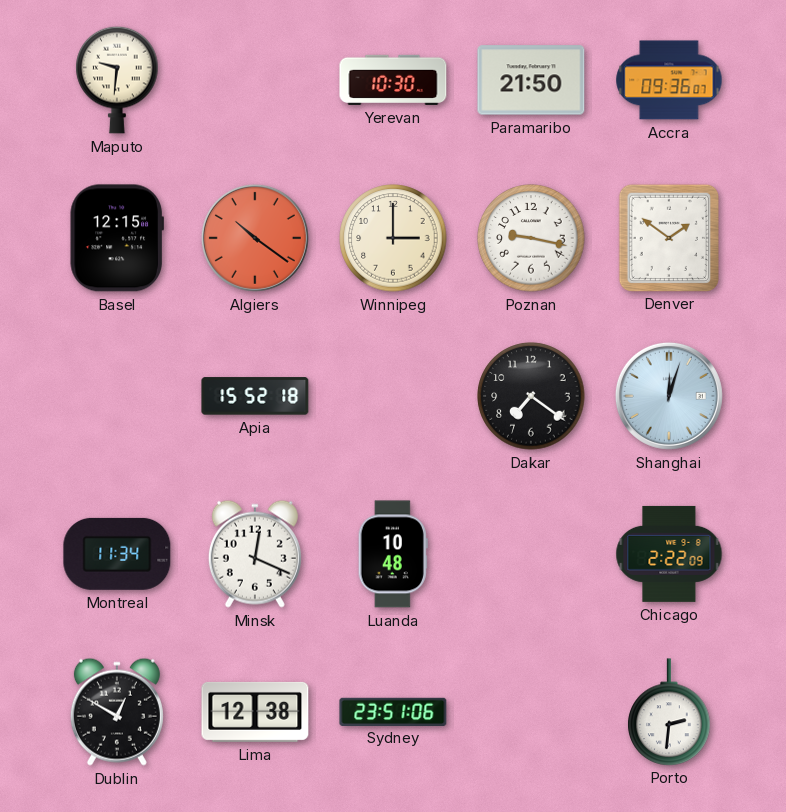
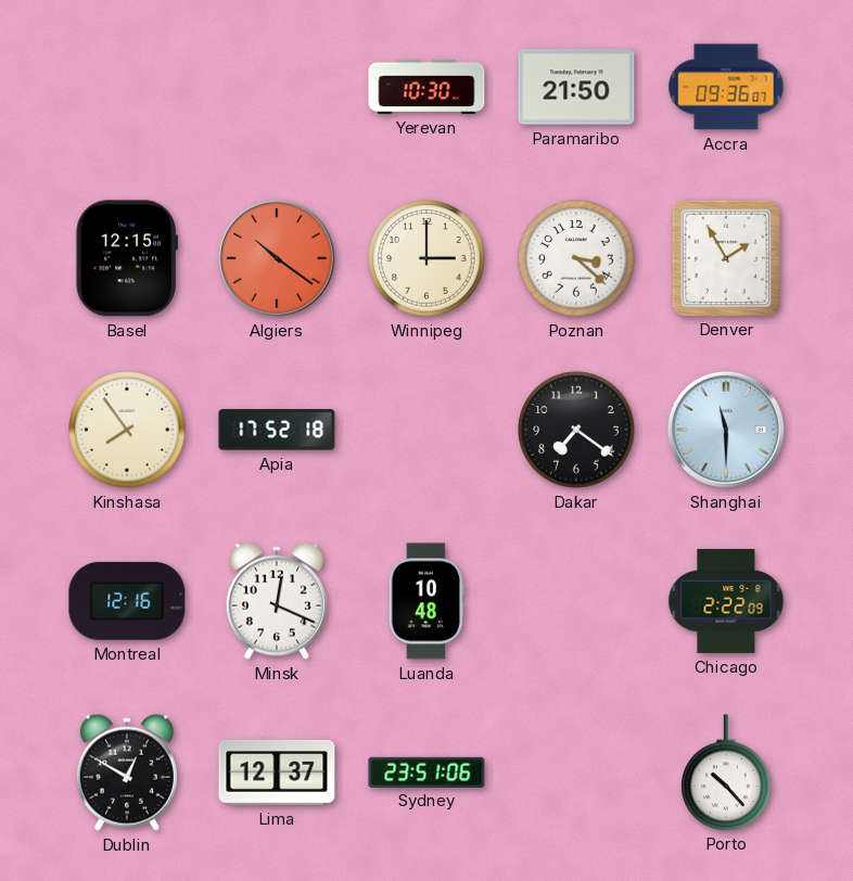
Maputo: 9:31 -> none
Poznan: 9:17 -> 3:22
Denver: 1:51 -> 1:55
Kinshasa: none -> 7:54
Apia: 15:52 -> 17:52
Shanghai: 12:03 -> 11:30
Montreal: 11:34 -> 12:16
Lima: 12:38 -> 12:37
Porto: 2:31 -> 10:23
